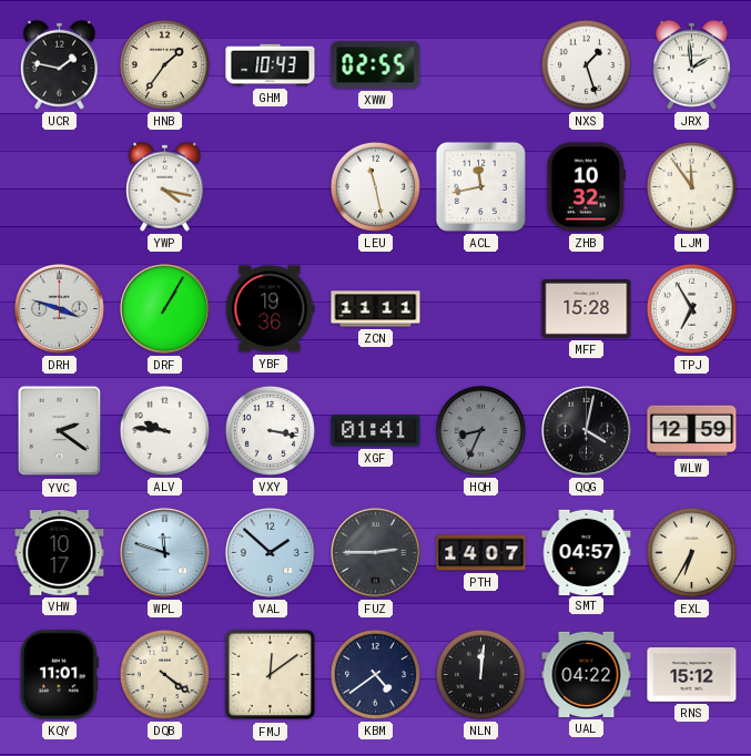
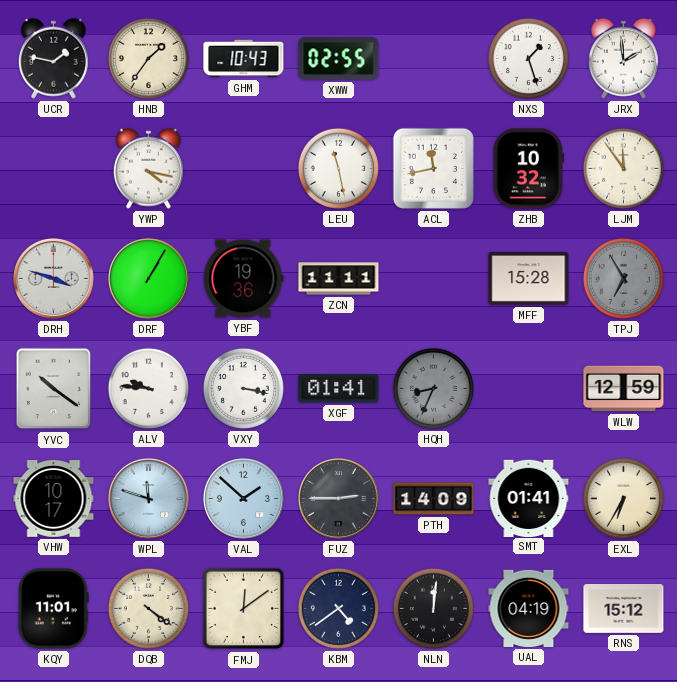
TPJ dial: white -> grey
YVC: 2:21 -> 10:21
QQG: 4:02 -> none
PTH: 14:07 -> 14:09
SMT: 04:57 -> 01:41
UAL: 04:22 -> 04:19
